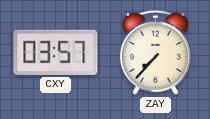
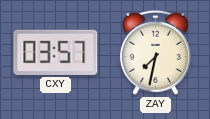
ZAY: 7:37 -> 7:32
